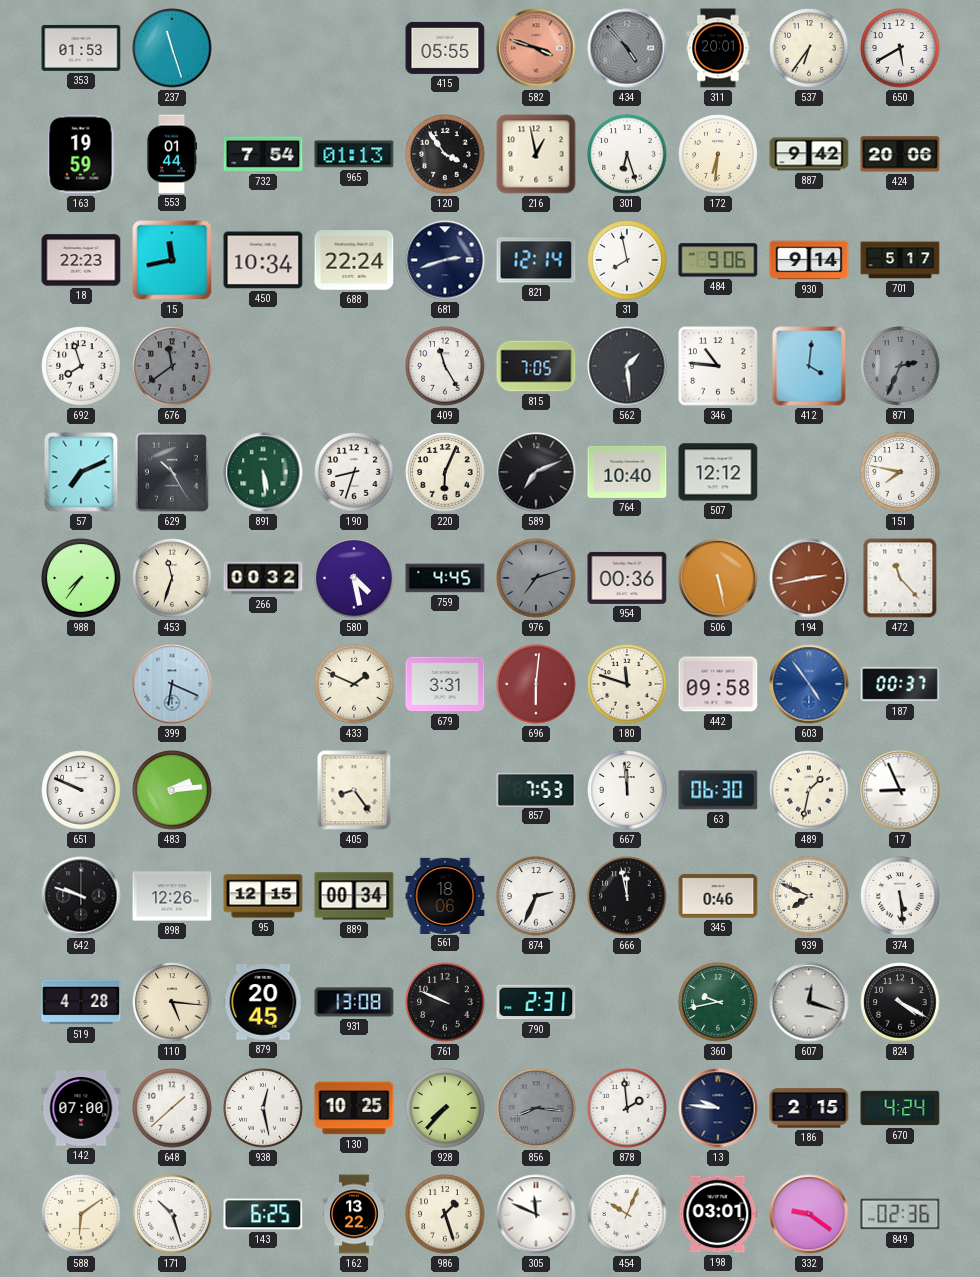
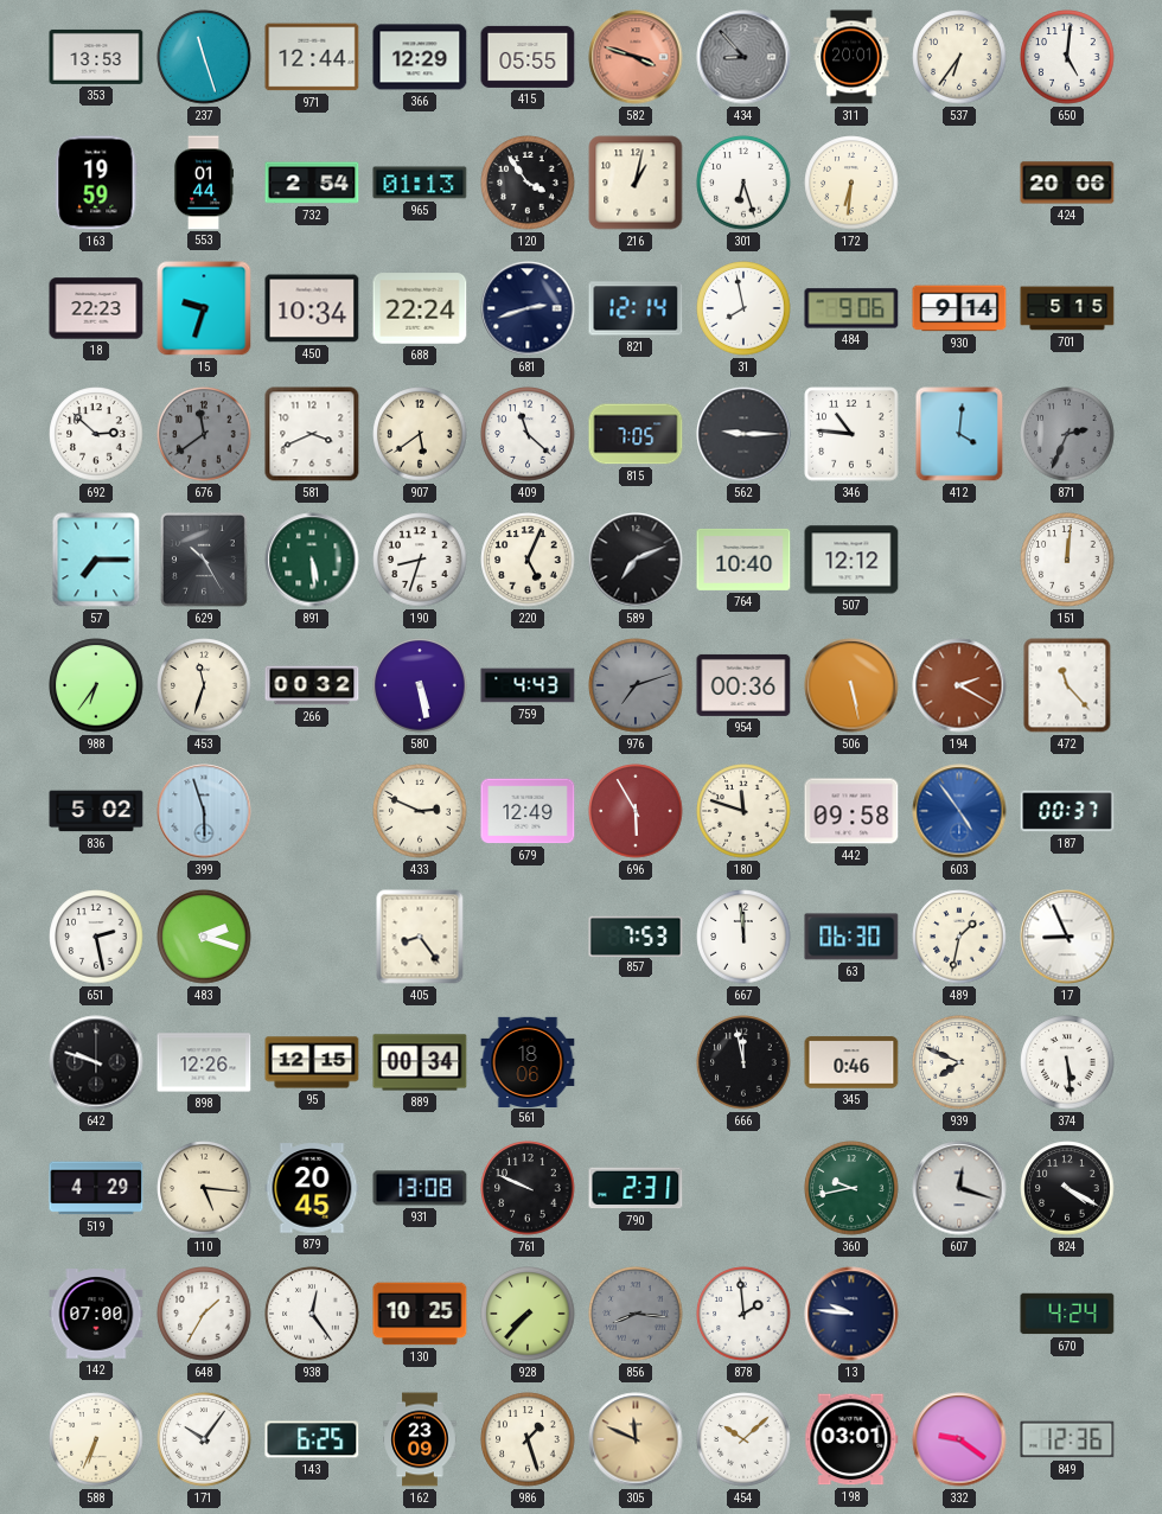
353: 01:53 -> 13:53
971: none -> 12:44
366: none -> 12:29
434: 4:53 -> 8:53
650: 5:40 -> 5:01
732: 7:54 -> 2:54
216: 12:58 -> 1:02
887: 9:42 -> none
15: 11:43 -> 9:33
701: 5:17 -> 5:15
692: 7:57 -> 2:52
581: none -> 3:41
907: none -> 5:39
409: 11:25 -> 11:22
562: 1:29 -> 9:15
57: 7:11 -> 7:15
220: 6:04 -> 5:04
151: 7:47 -> 12:01
988: 7:36 -> 6:36
580: 4:28 -> 5:28
759: 4:45 -> 4:43
194: 2:43 -> 2:20
836: none -> 5:02
399: 6:19 -> 5:57
433: 1:49 -> 2:49
679: 3:31 -> 12:49
696: 6:01 -> 5:55
651: 9:49 -> 2:28
483: 2:14 -> 2:18
874: 2:34 -> none
519: 4:28 -> 4:29
648: 1:38 -> 1:35
938: 12:28 -> 12:24
186: 2:15 -> none
588: 6:09 -> 6:34
171: 10:27 -> 10:06
162: 13:22 -> 23:09
305 dial: white -> champagne
454: 10:04 -> 10:08
849: 02:36 -> 12:36
